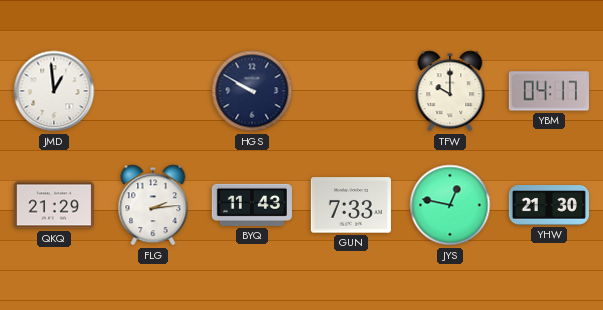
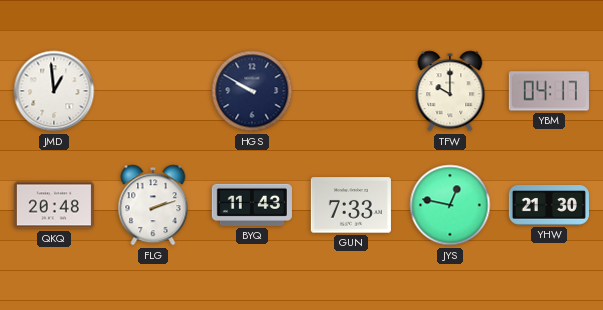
QKQ: 21:29 -> 20:48
FLG: 2:14 -> 2:12
